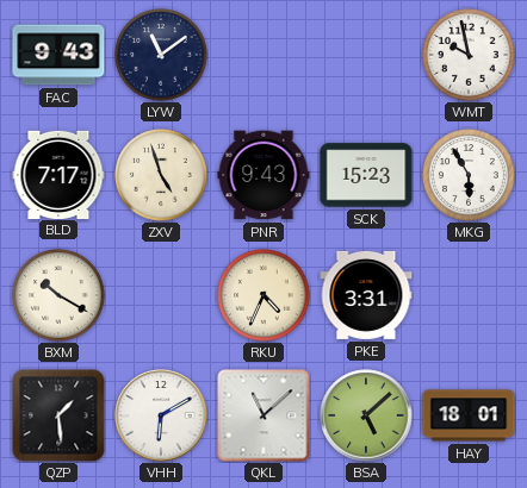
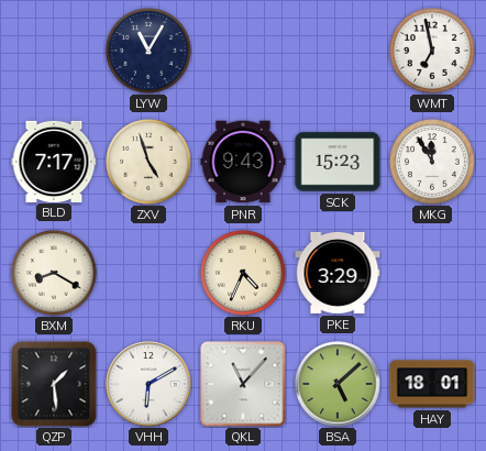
FAC: 9:43 -> none
LYW: 11:09 -> 11:05
WMT: 9:58 -> 6:58
MKG: 5:55 -> 11:55
BXM: 10:20 -> 8:20
PKE: 3:31 -> 3:29
QKL: 11:08 -> 11:07
